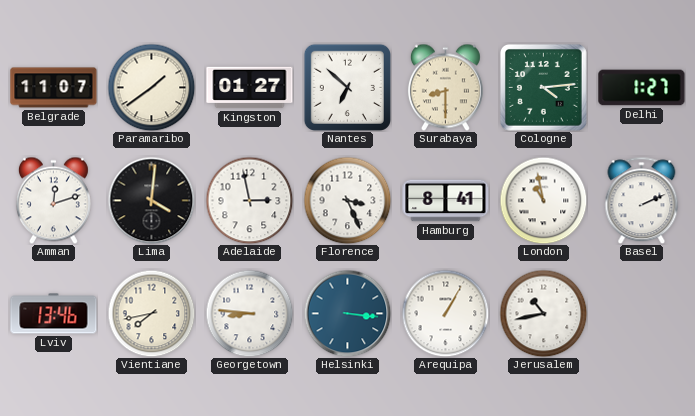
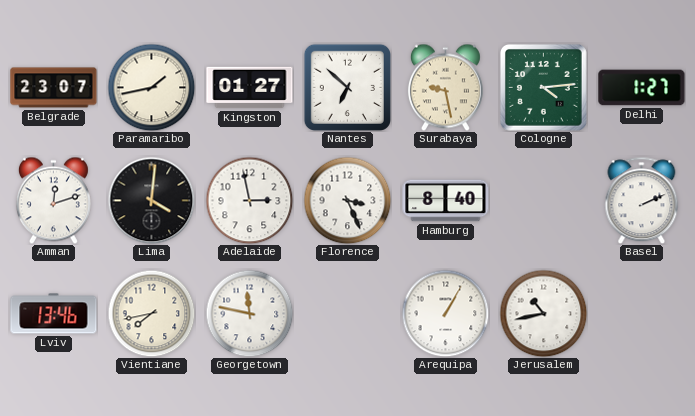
Belgrade: 11:07 -> 23:07
Paramaribo: 1:39 -> 1:43
Surabaya: 8:30 -> 9:28
Hamburg: 8:41 -> 8:40
London: 10:58 -> none
Georgetown: 8:46 -> 11:47
Helsinki: 3:16 -> none
